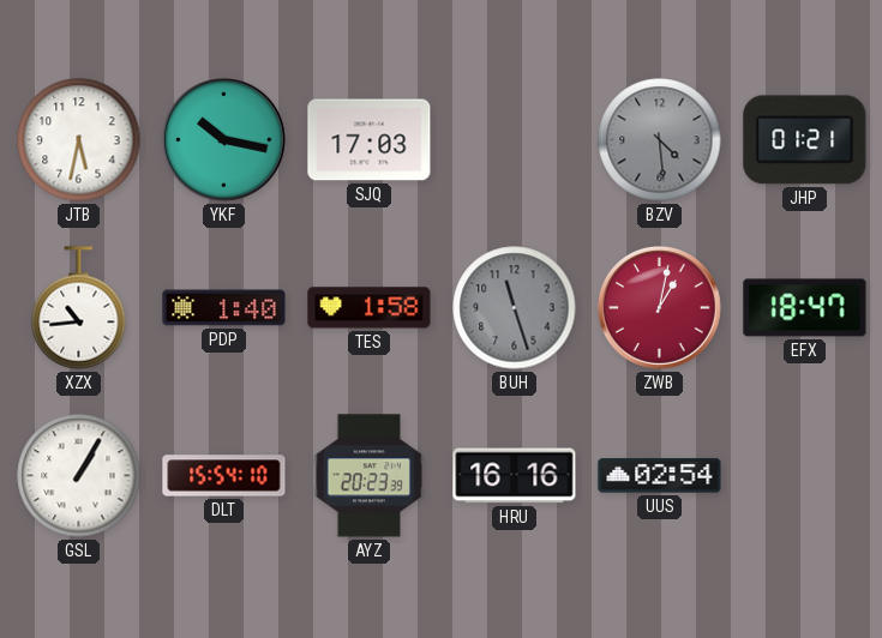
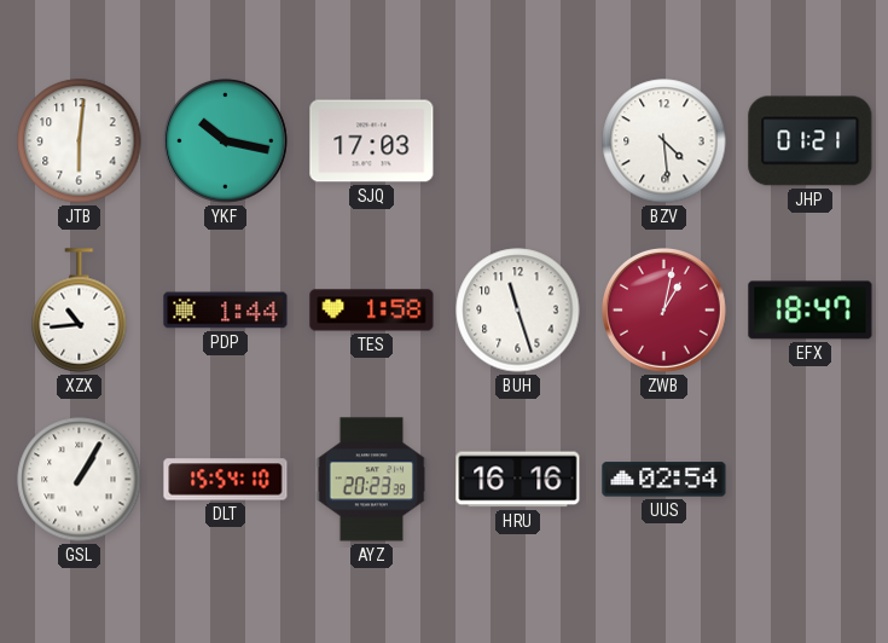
JTB: 5:32 -> 6:01
BZV dial: grey -> white
PDP: 1:40 -> 1:44
BUH dial: grey -> white
